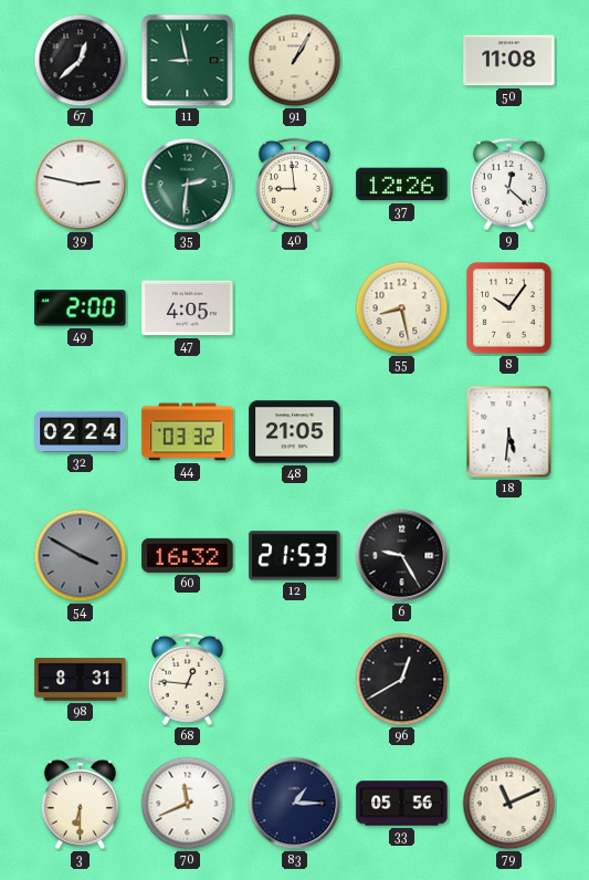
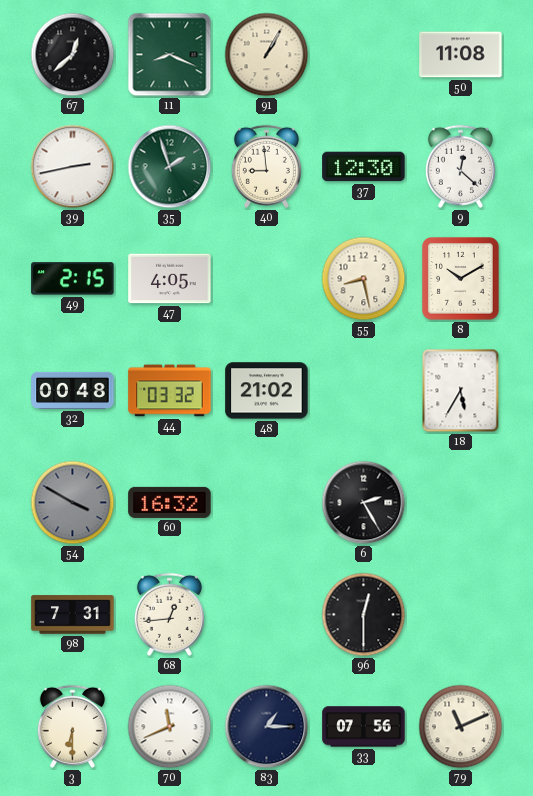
11: 8:58 -> 8:19
39: 2:47 -> 2:43
35: 2:31 -> 1:57
37: 12:26 -> 12:30
49: 2:00 -> 2:15
8: 10:06 -> 10:10
32: 02:24 -> 00:48
48: 21:05 -> 21:02
18: 5:31 -> 5:35
12: 21:53 -> none
6: 9:25 -> 2:25
98: 8:31 -> 7:31
68: 12:46 -> 12:44
96: 12:40 -> 12:30
33: 05:56 -> 07:56
